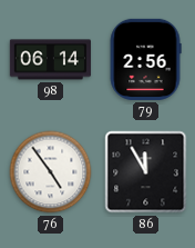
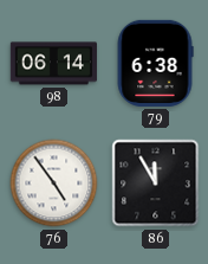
79: 2:56 -> 6:38
